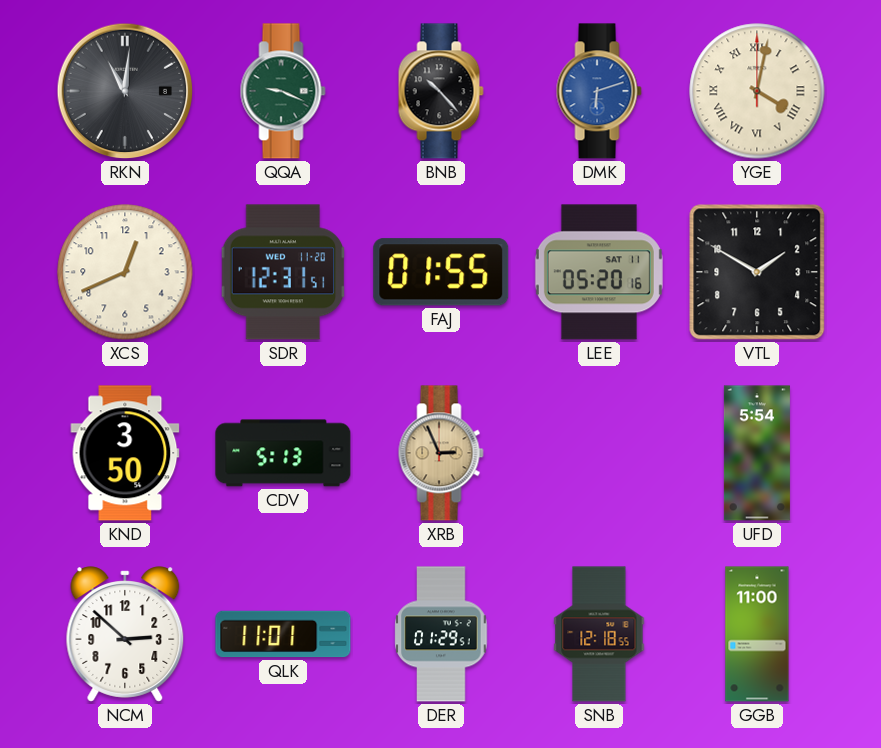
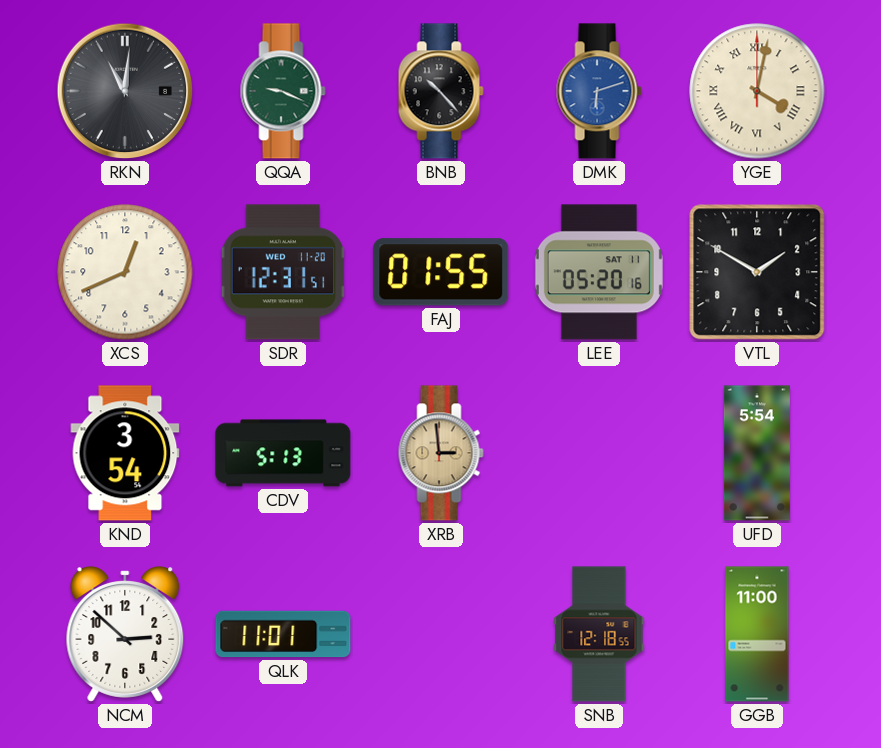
KND: 3:50 -> 3:54
XRB: 2:56 -> 2:59
DER: 01:29 -> none
